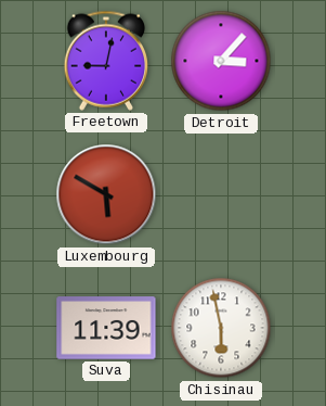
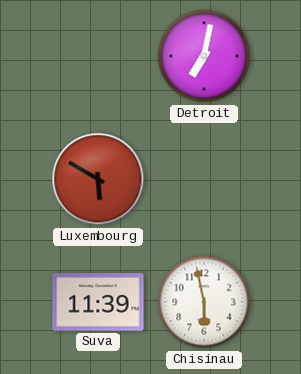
Freetown: 9:02 -> none
Detroit: 3:07 -> 7:02
